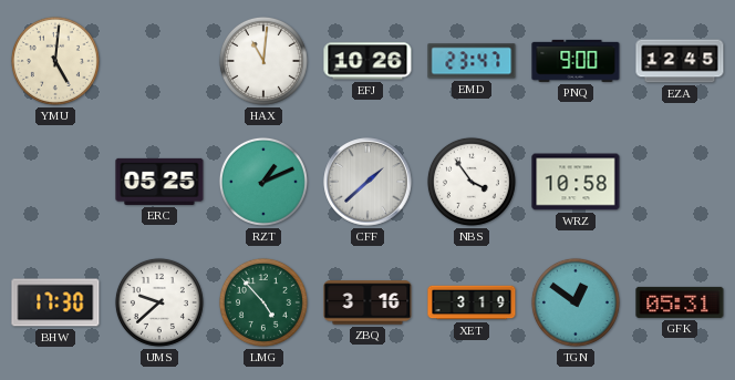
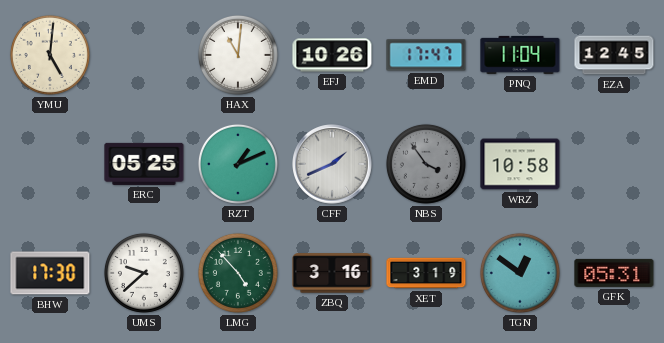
EMD: 23:47 -> 17:47
PNQ: 9:00 -> 11:04
CFF: 1:38 -> 1:41
NBS dial: white -> grey
